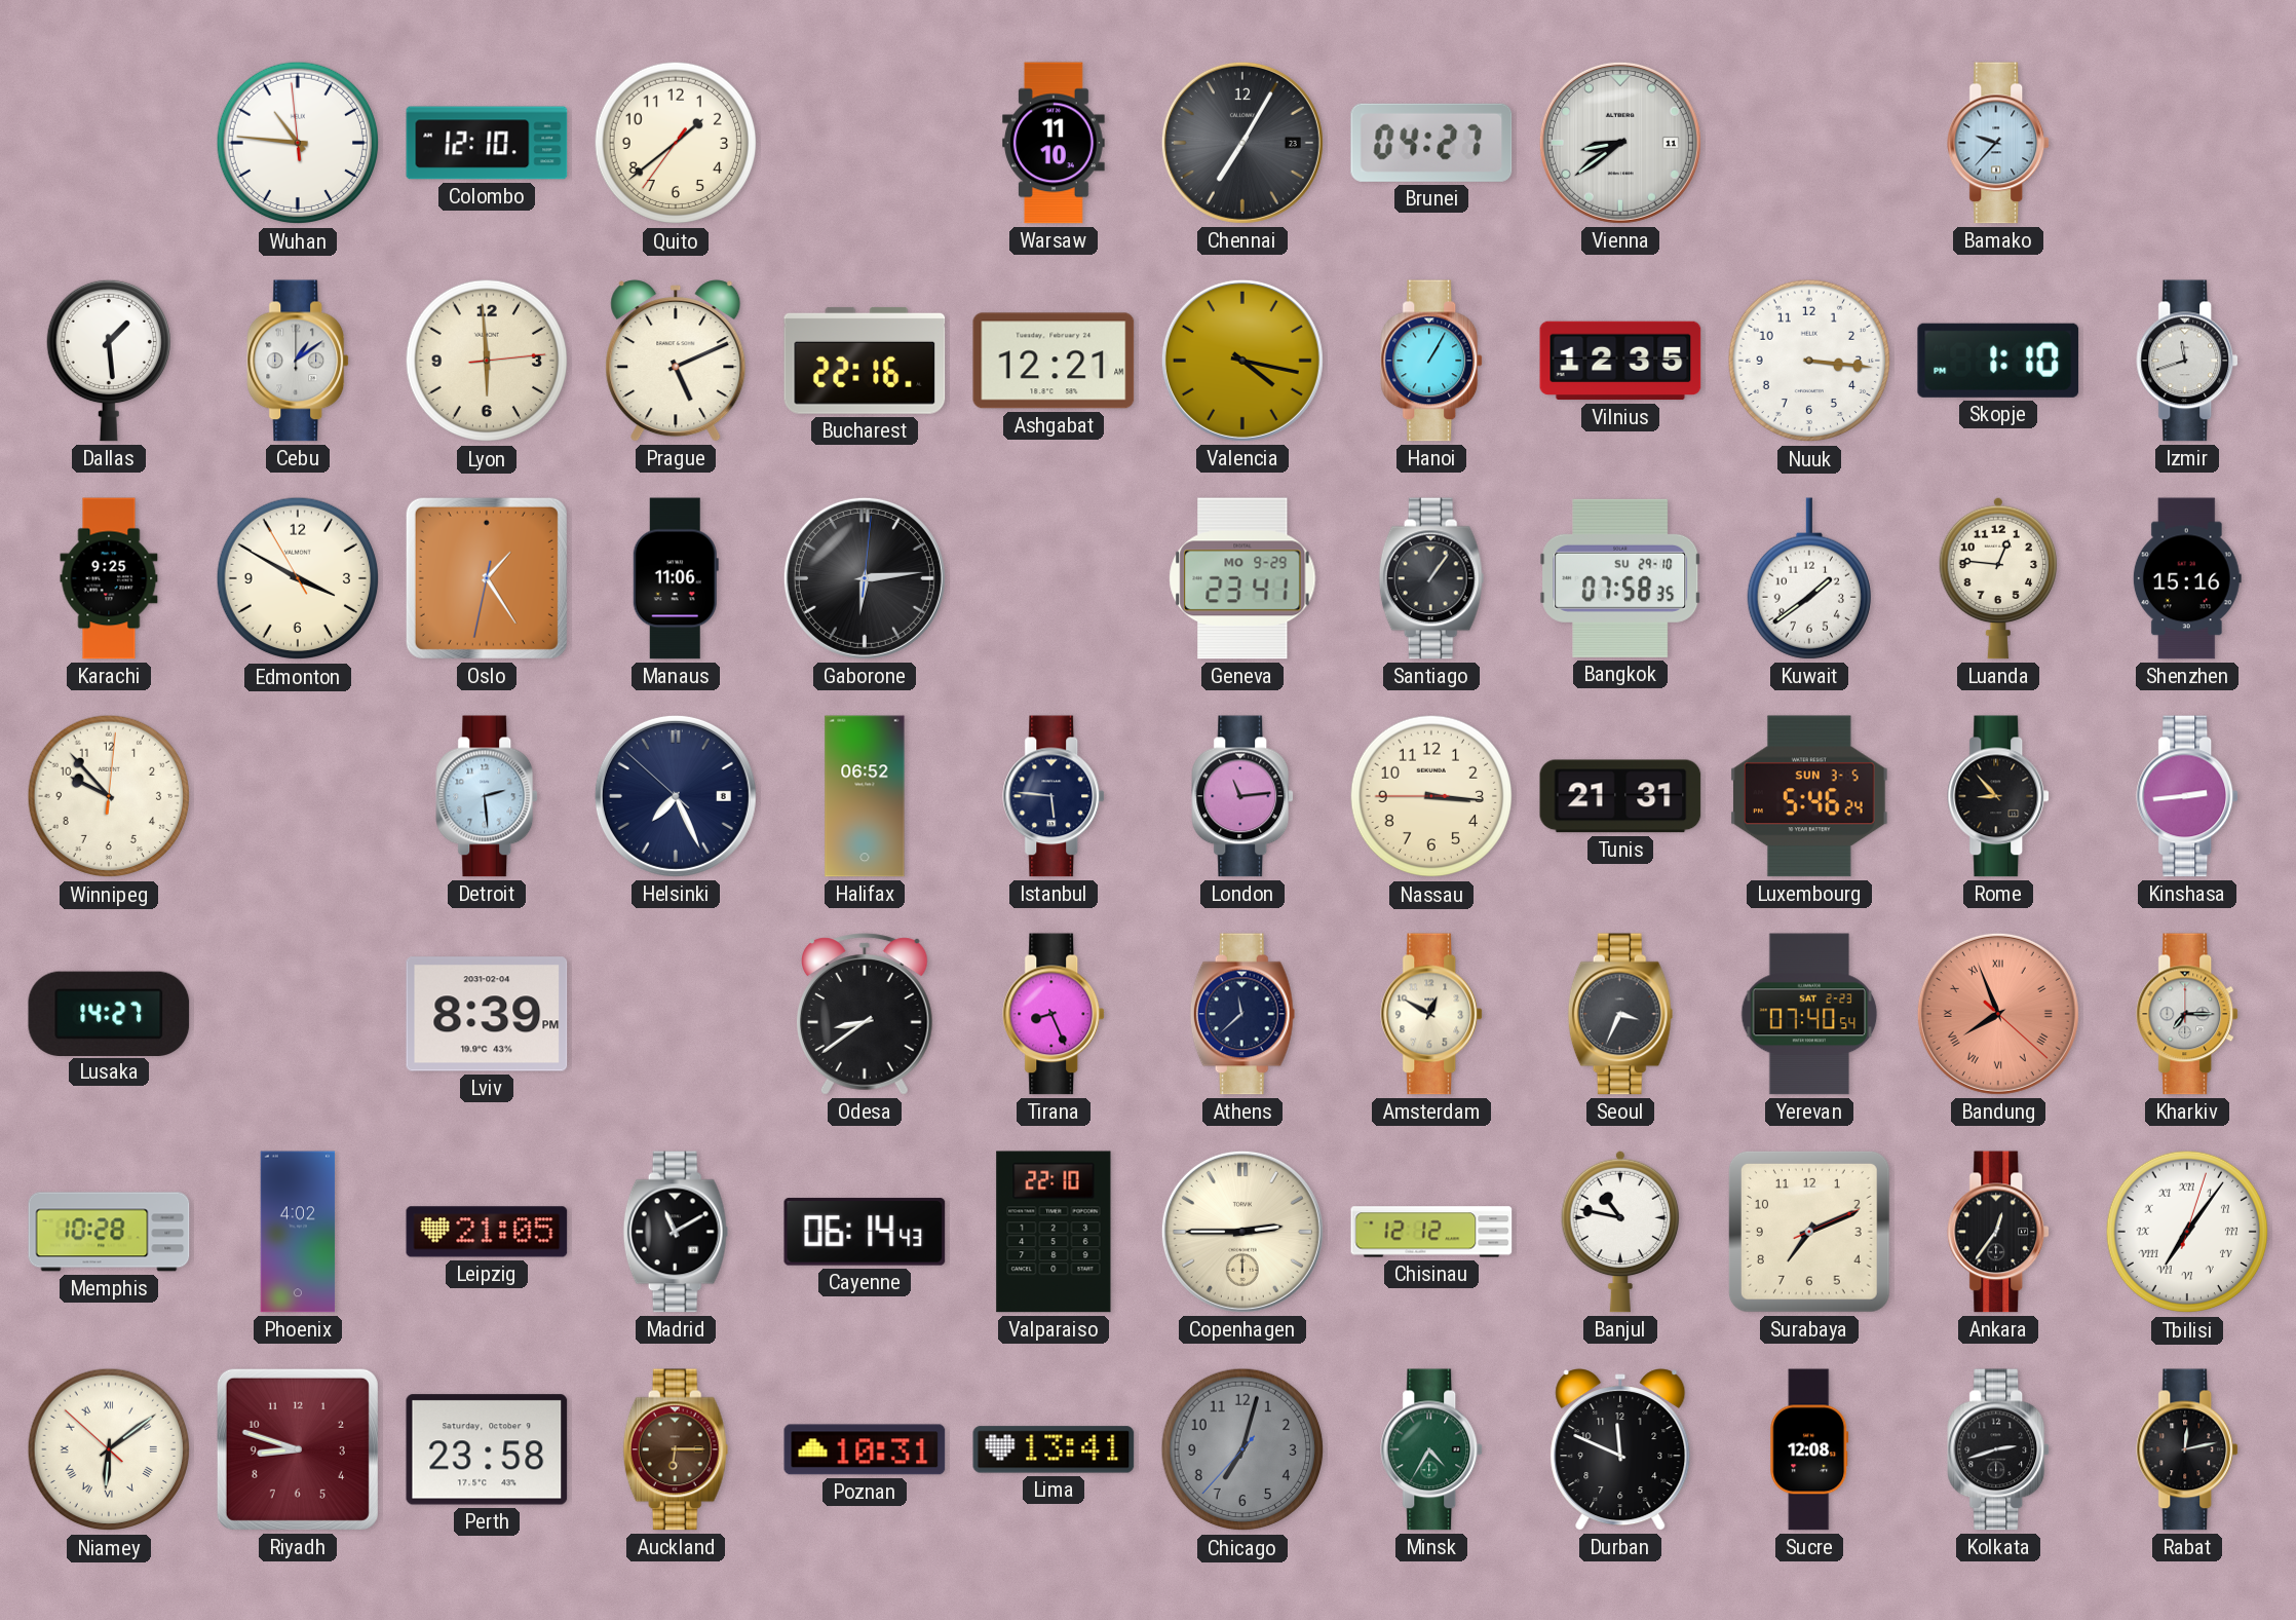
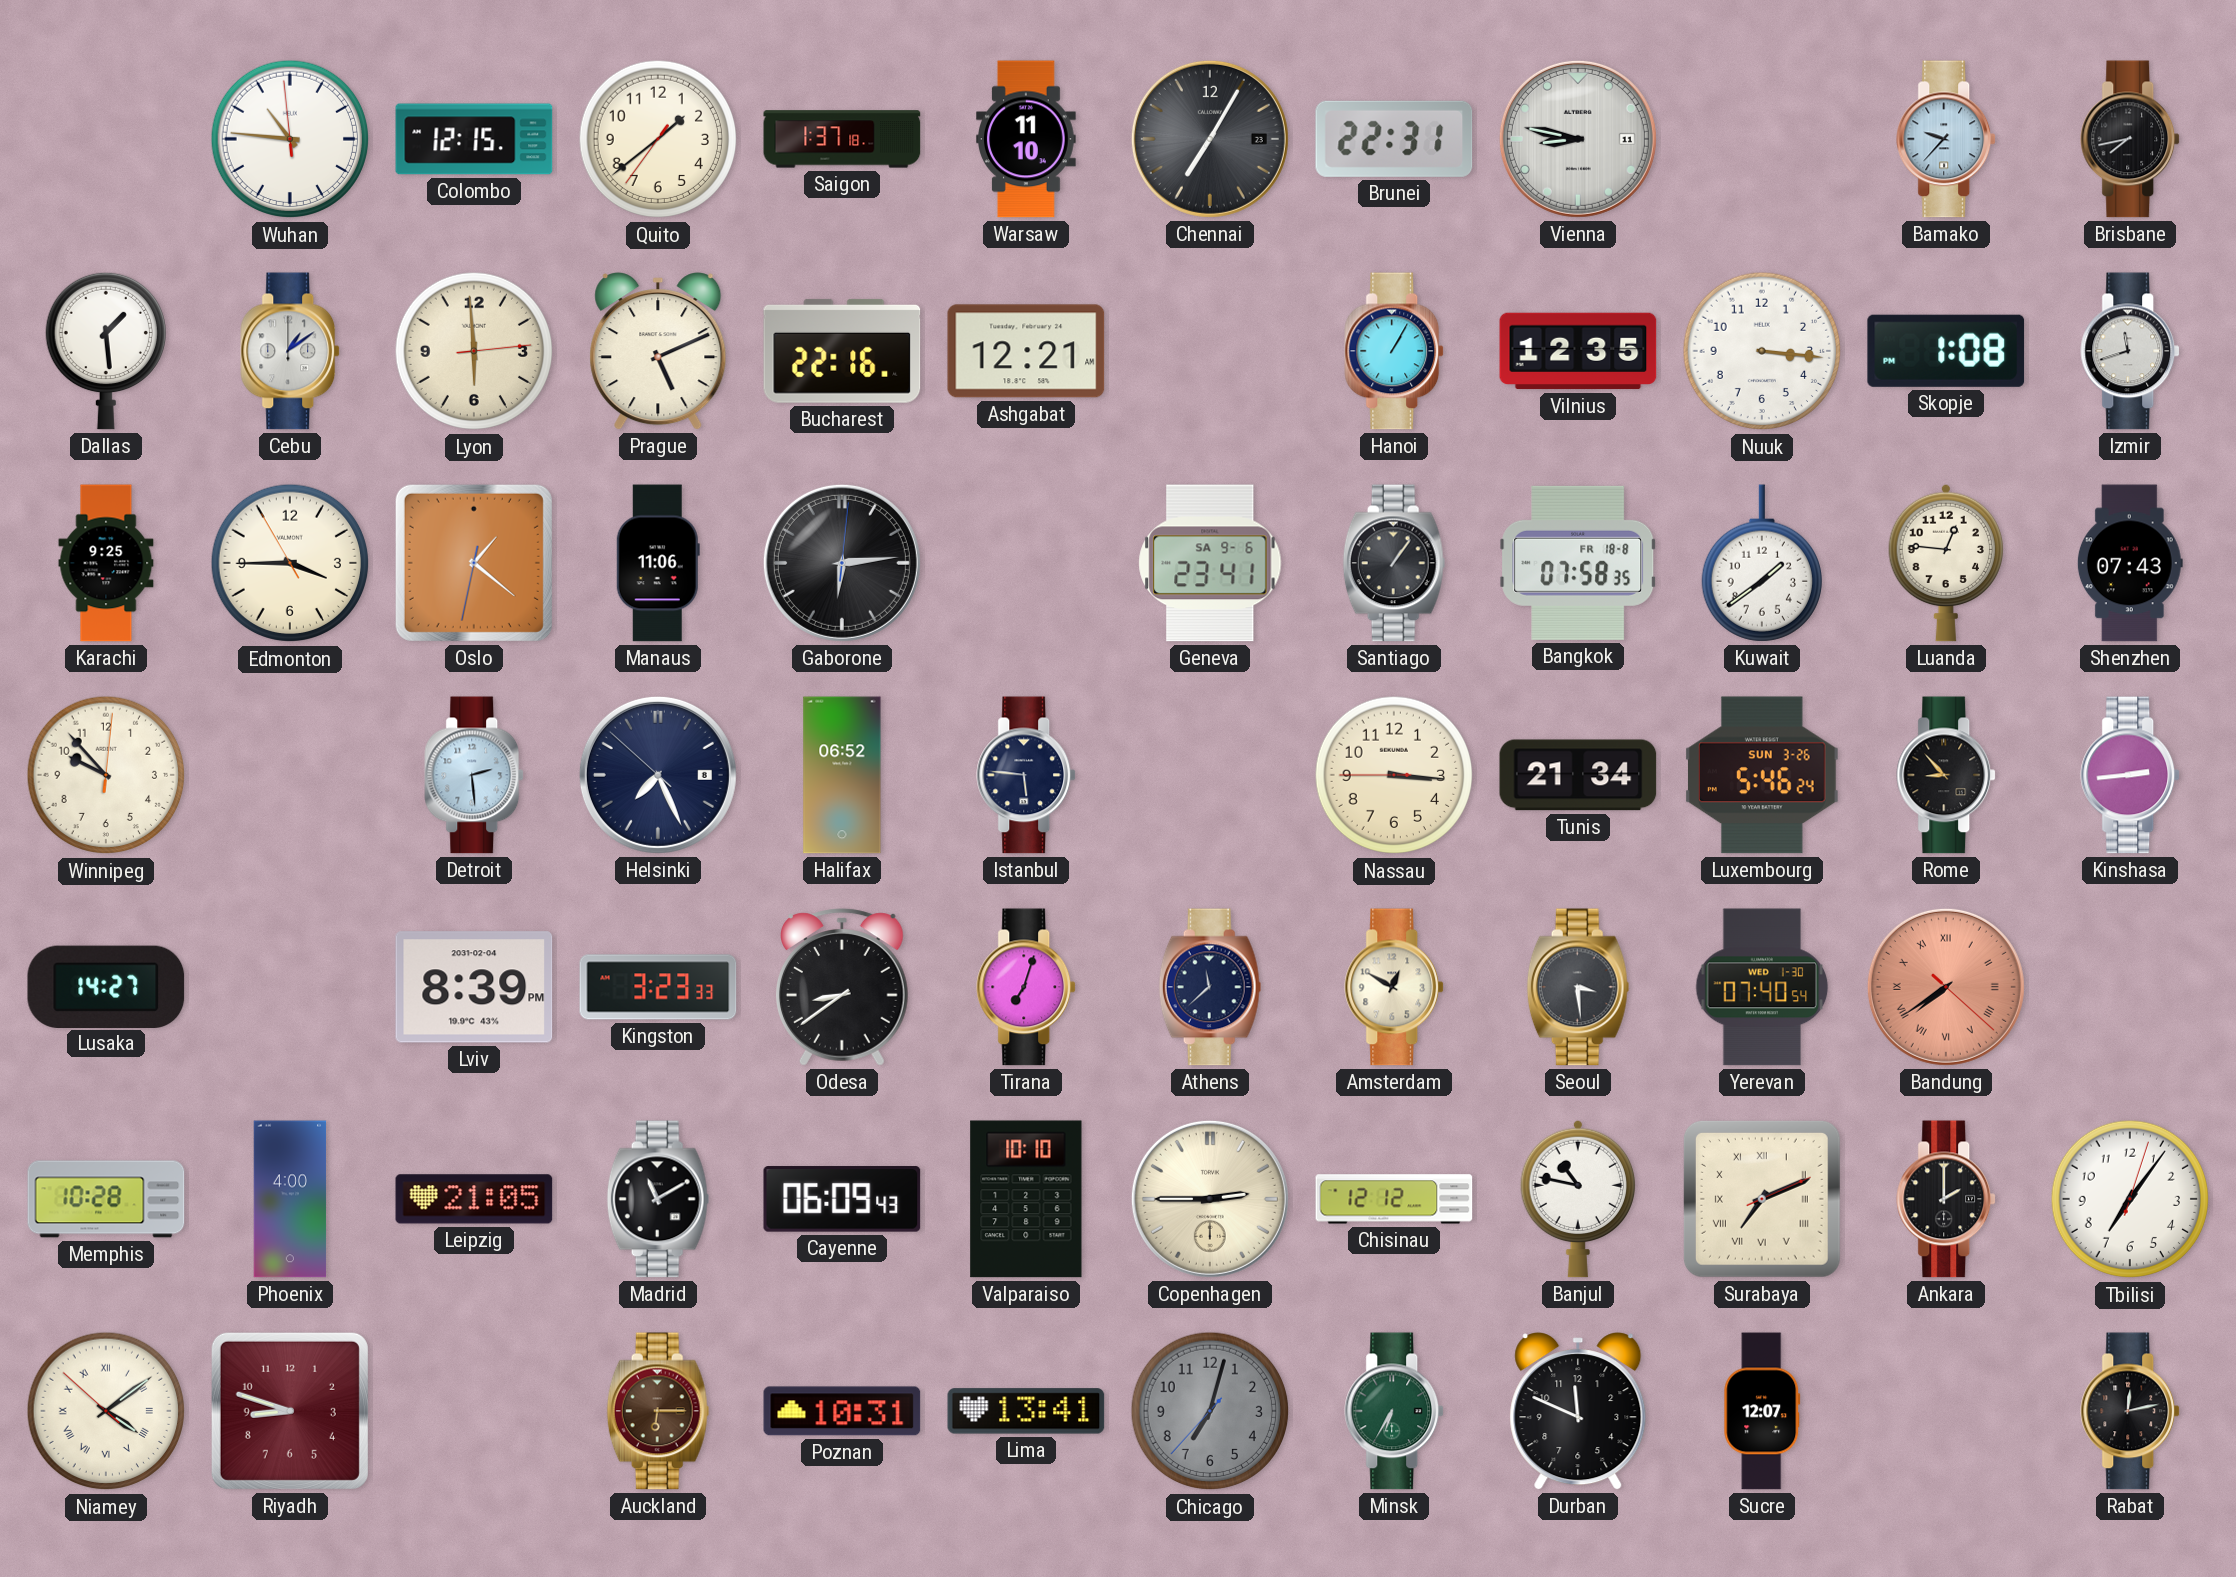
Colombo: 12:10 -> 12:15
Saigon: none -> 1:37
Brunei: 04:27 -> 22:31
Vienna: 8:39 -> 8:47
Brisbane: none -> 7:43
Valencia: 4:17 -> none
Skopje: 1:10 -> 1:08
Edmonton: 3:49 -> 3:44
Oslo: 1:24 -> 1:21
Geneva date: MO 9-29 -> SA 9-6
Bangkok date: SU 29-10 -> FR 18-8
Shenzhen: 15:16 -> 07:43
London: 11:14 -> none
Tunis: 21:31 -> 21:34
Luxembourg date: SUN 3-5 -> SUN 3-26
Kingston: none -> 3:23
Tirana: 8:26 -> 7:03
Seoul: 3:34 -> 3:29
Yerevan date: SAT 2-23 -> WED 1-30
Bandung: 7:56 -> 7:39
Kharkiv: 7:15 -> none
Phoenix: 4:02 -> 4:00
Cayenne: 06:14 -> 06:09
Valparaiso: 22:10 -> 10:10
Surabaya numerals: Arabic -> Roman
Ankara: 12:36 -> 2:00
Tbilisi numerals: Roman -> Arabic
Niamey: 6:08 -> 4:08
Perth: 23:58 -> none
Minsk: 4:35 -> 6:35
Sucre: 12:08 -> 12:07
Kolkata: 2:42 -> none
